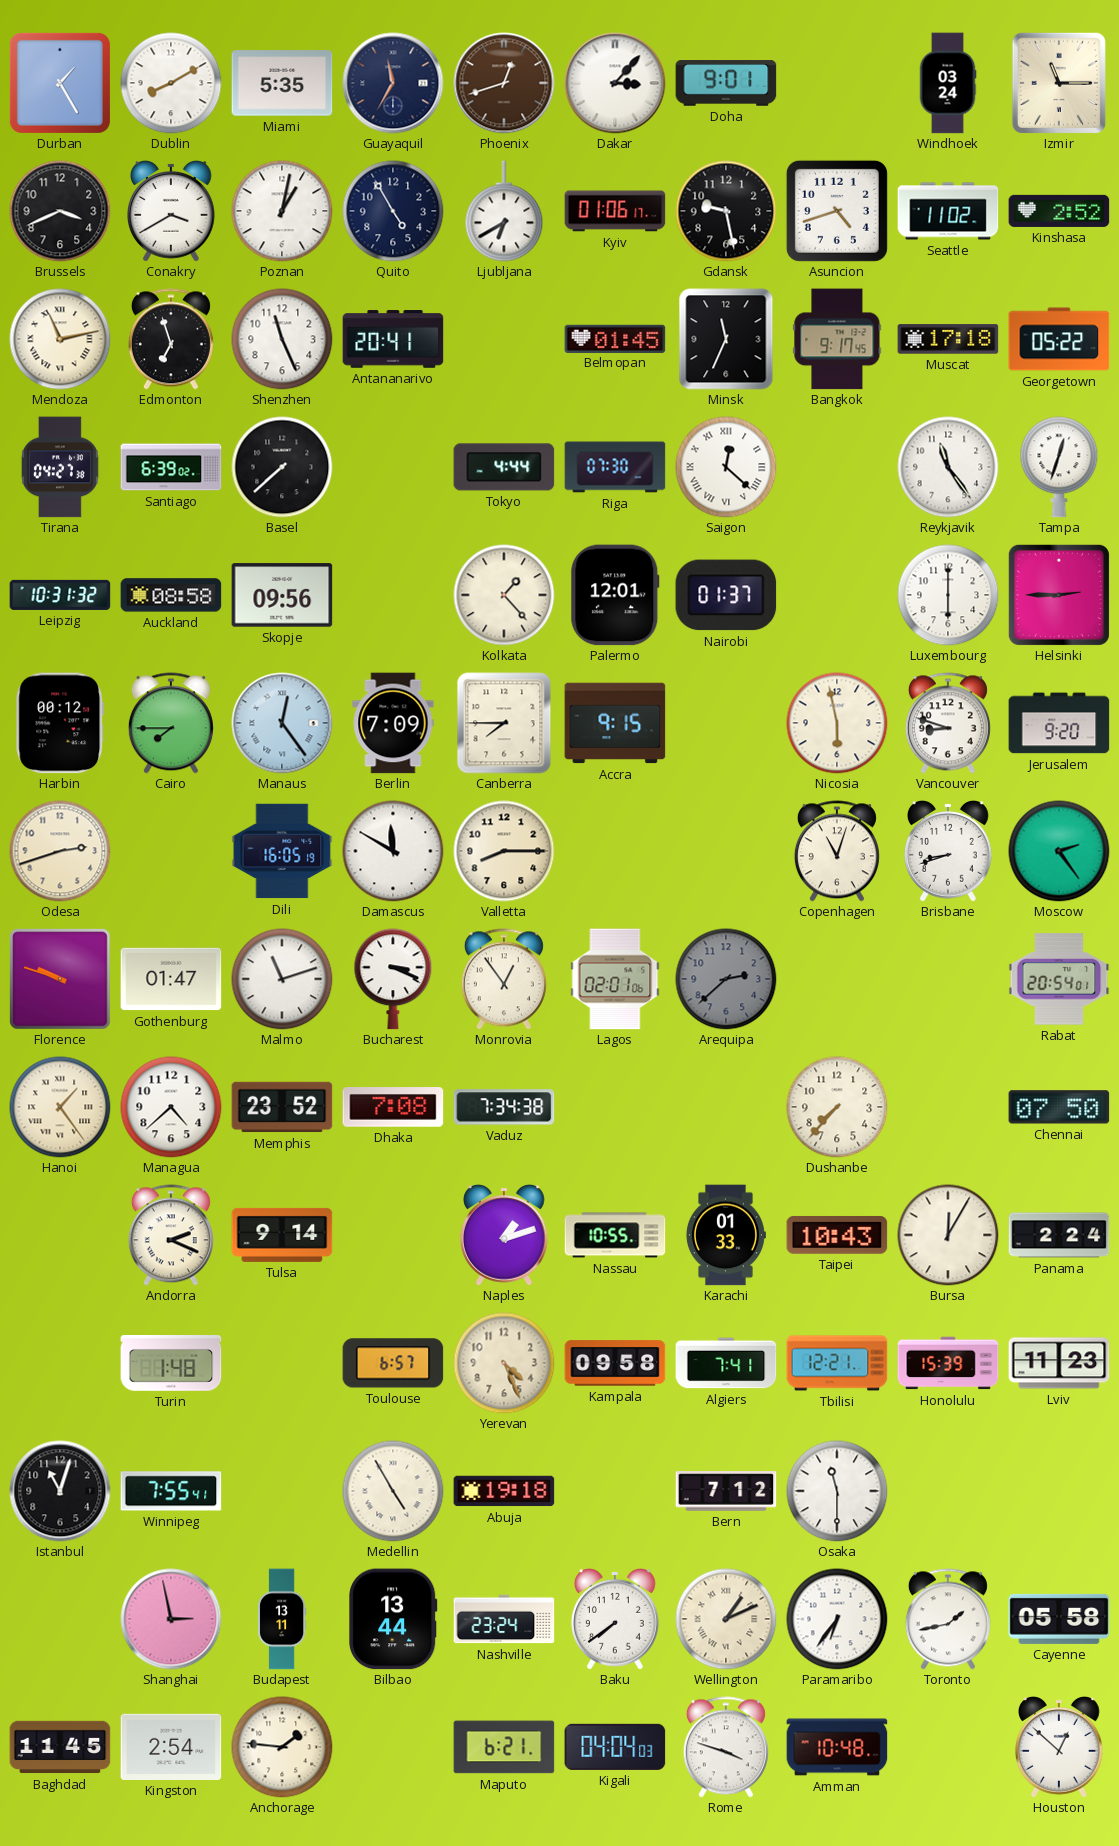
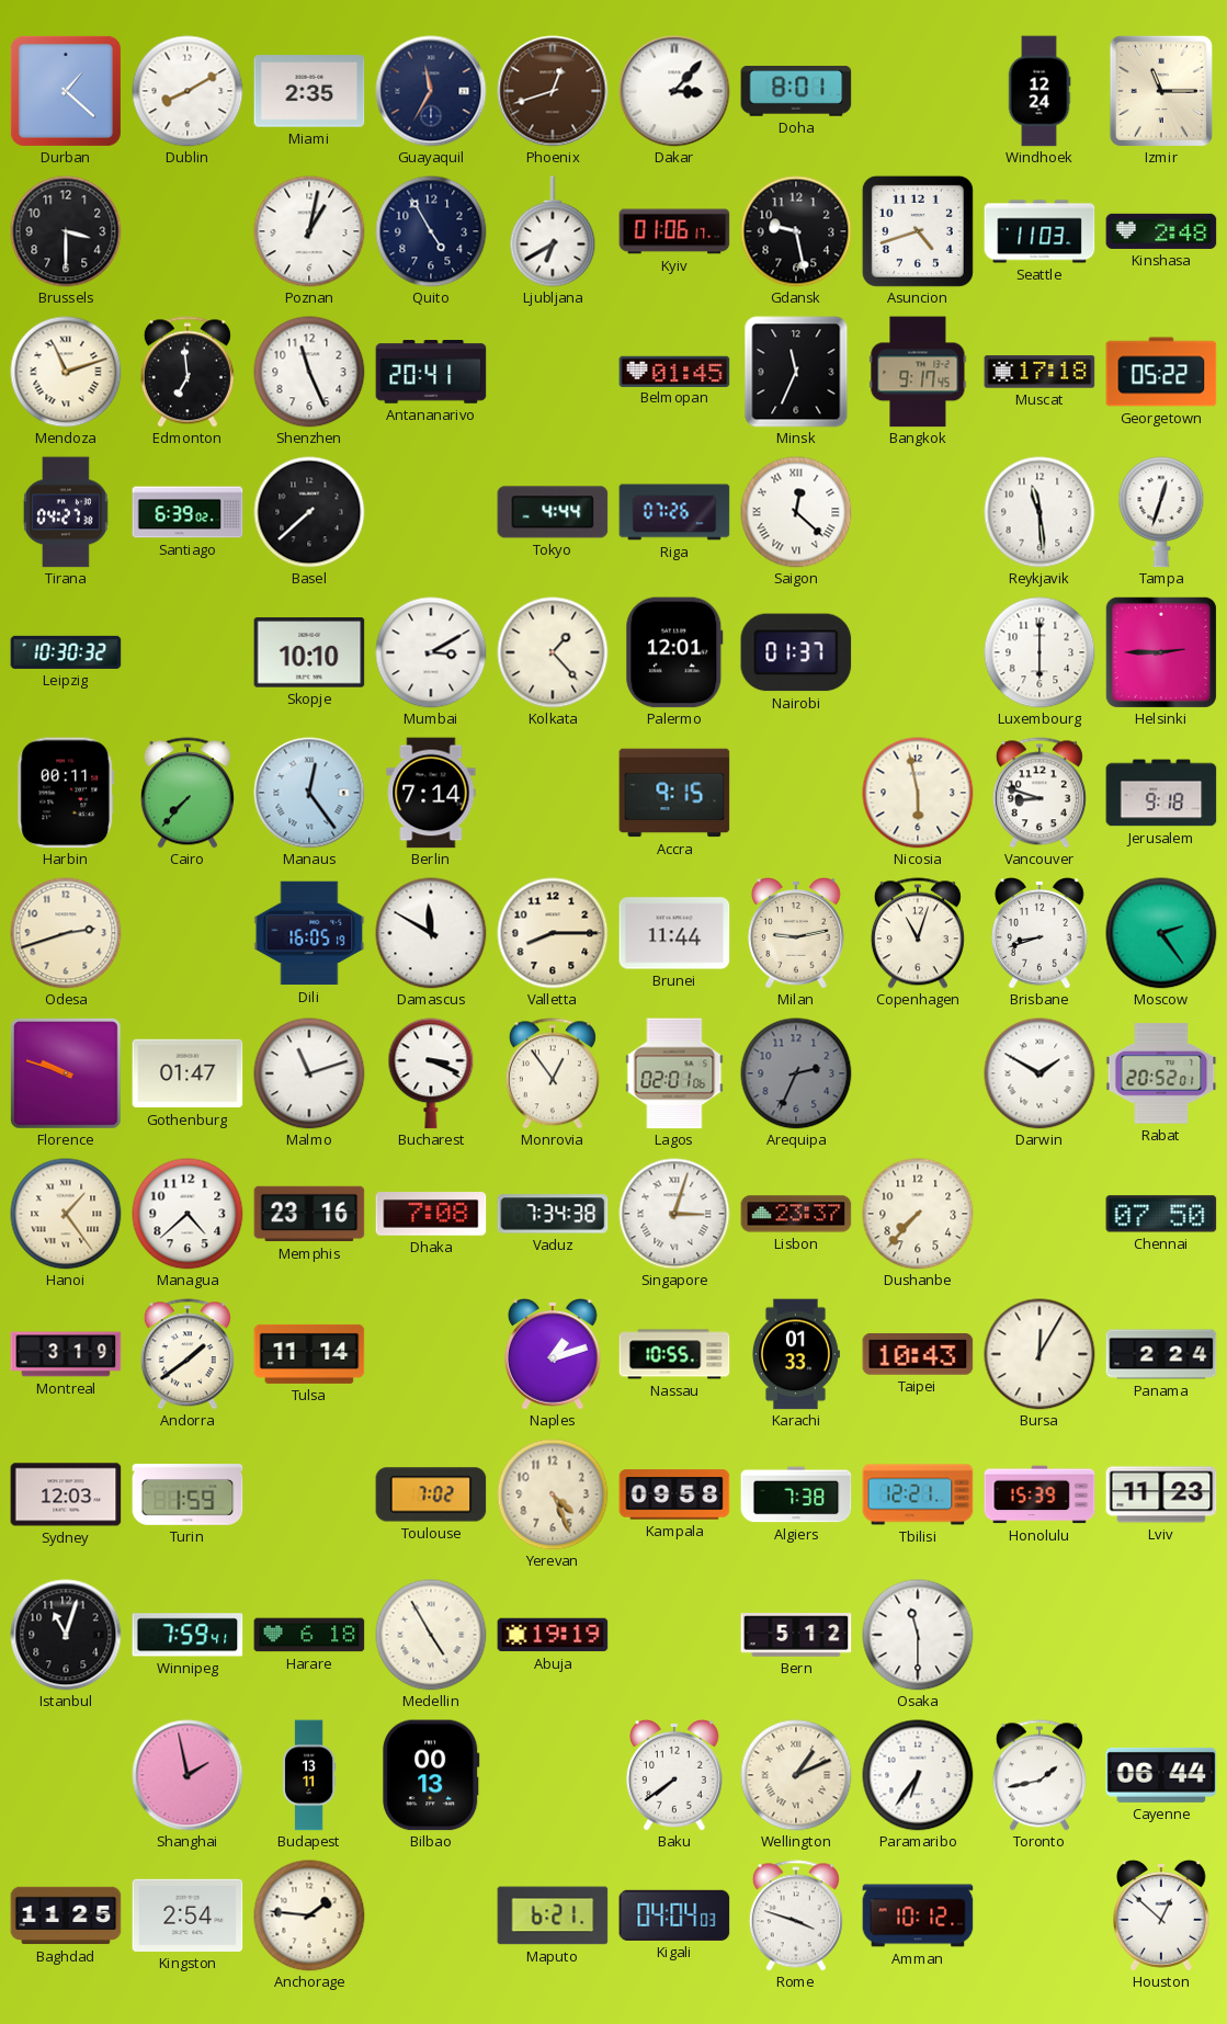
Durban: 1:25 -> 1:22
Miami: 5:35 -> 2:35
Doha: 9:01 -> 8:01
Windhoek: 03:24 -> 12:24
Brussels: 3:41 -> 3:30
Conakry: 3:40 -> none
Seattle: 11:02 -> 11:03
Kinshasa: 2:52 -> 2:48
Mendoza: 11:13 -> 11:12
Edmonton: 6:57 -> 6:59
Riga: 07:30 -> 07:26
Reykjavik: 11:24 -> 11:29
Leipzig: 10:31 -> 10:30
Auckland: 08:58 -> none
Skopje: 09:56 -> 10:10
Mumbai: none -> 3:10
Harbin: 00:12 -> 00:11
Cairo: 7:45 -> 7:37
Berlin: 7:09 -> 7:14
Canberra: 7:45 -> none
Jerusalem: 9:20 -> 9:18
Brunei: none -> 11:44
Milan: none -> 9:13
Arequipa: 2:38 -> 2:34
Darwin: none -> 1:50
Rabat: 20:54 -> 20:52
Memphis: 23:52 -> 23:16
Singapore: none -> 3:03
Lisbon: none -> 23:37
Montreal: none -> 3:19
Andorra: 2:19 -> 1:39
Tulsa: 9:14 -> 11:14
Sydney: none -> 12:03
Turin: 1:48 -> 1:59
Toulouse: 6:57 -> 7:02
Algiers: 7:41 -> 7:38
Winnipeg: 7:55 -> 7:59
Harare: none -> 6:18
Abuja: 19:18 -> 19:19
Bern: 7:12 -> 5:12
Shanghai: 2:58 -> 1:58
Bilbao: 13:44 -> 00:13
Nashville: 23:24 -> none
Cayenne: 05:58 -> 06:44
Baghdad: 11:45 -> 11:25
Amman: 10:48 -> 10:12
